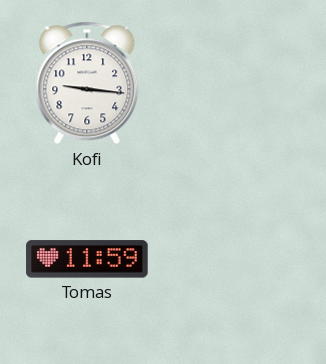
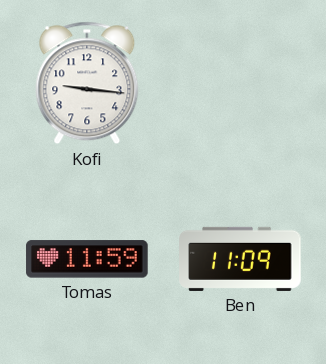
Ben: none -> 11:09
